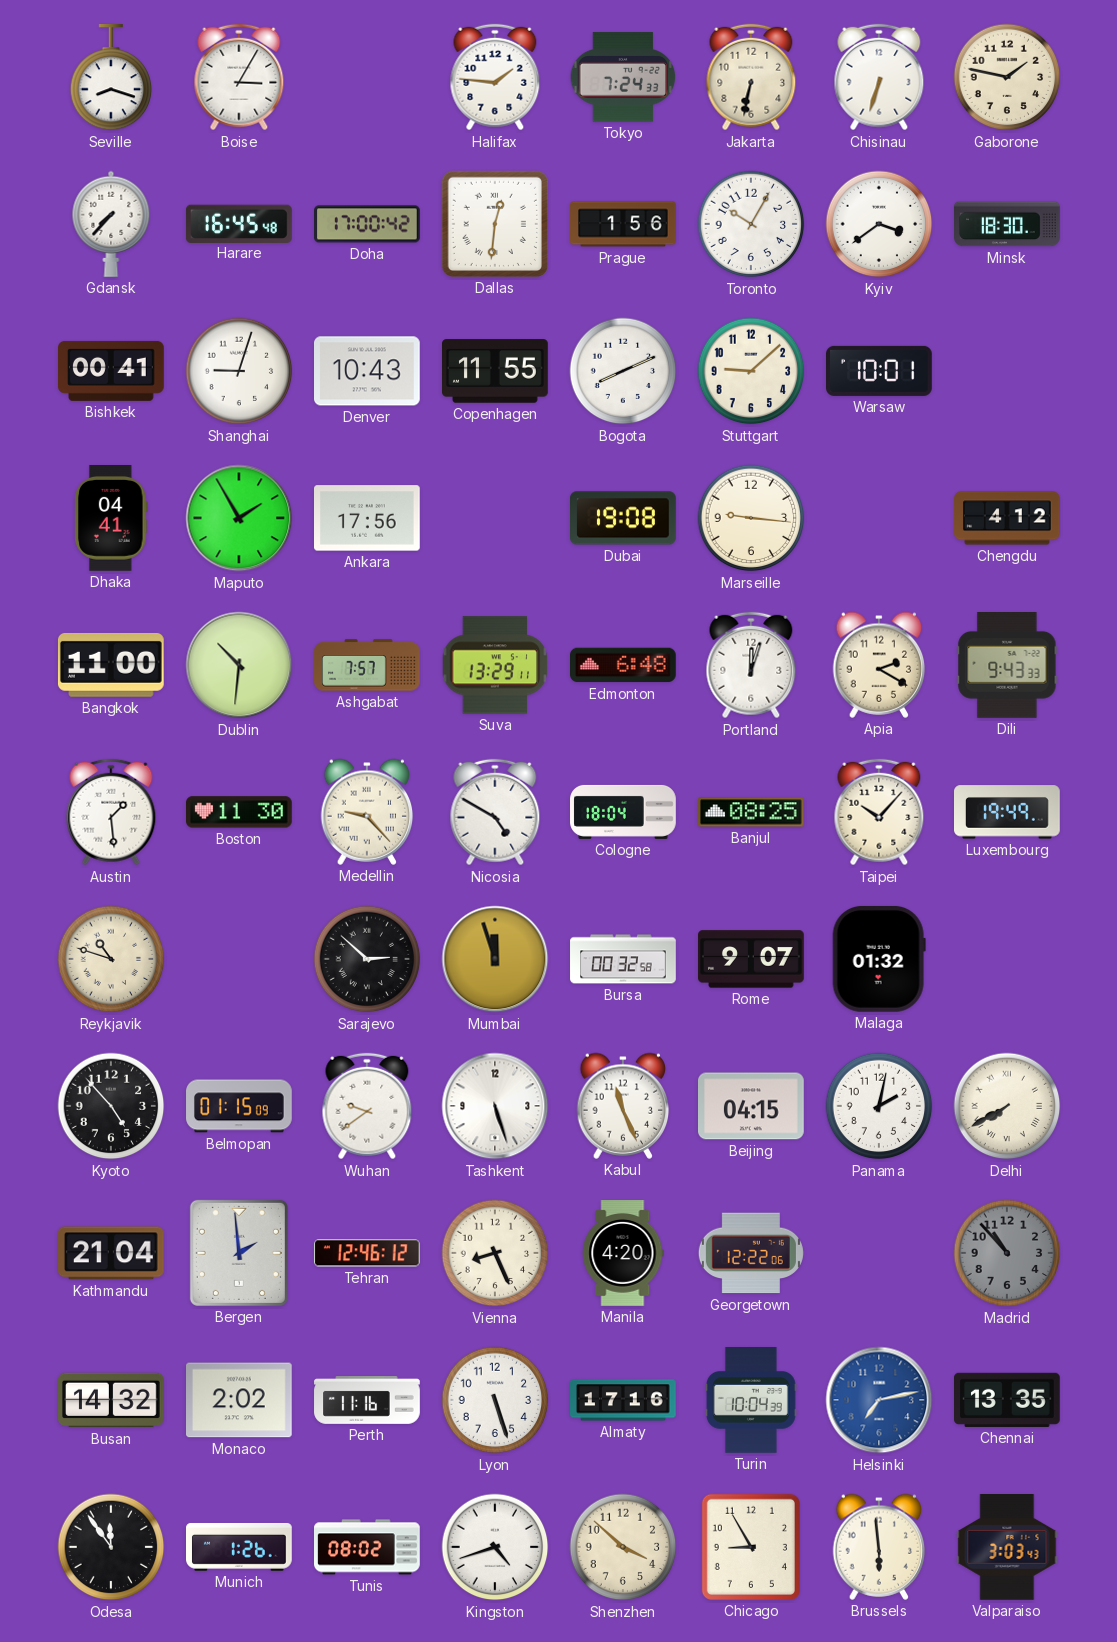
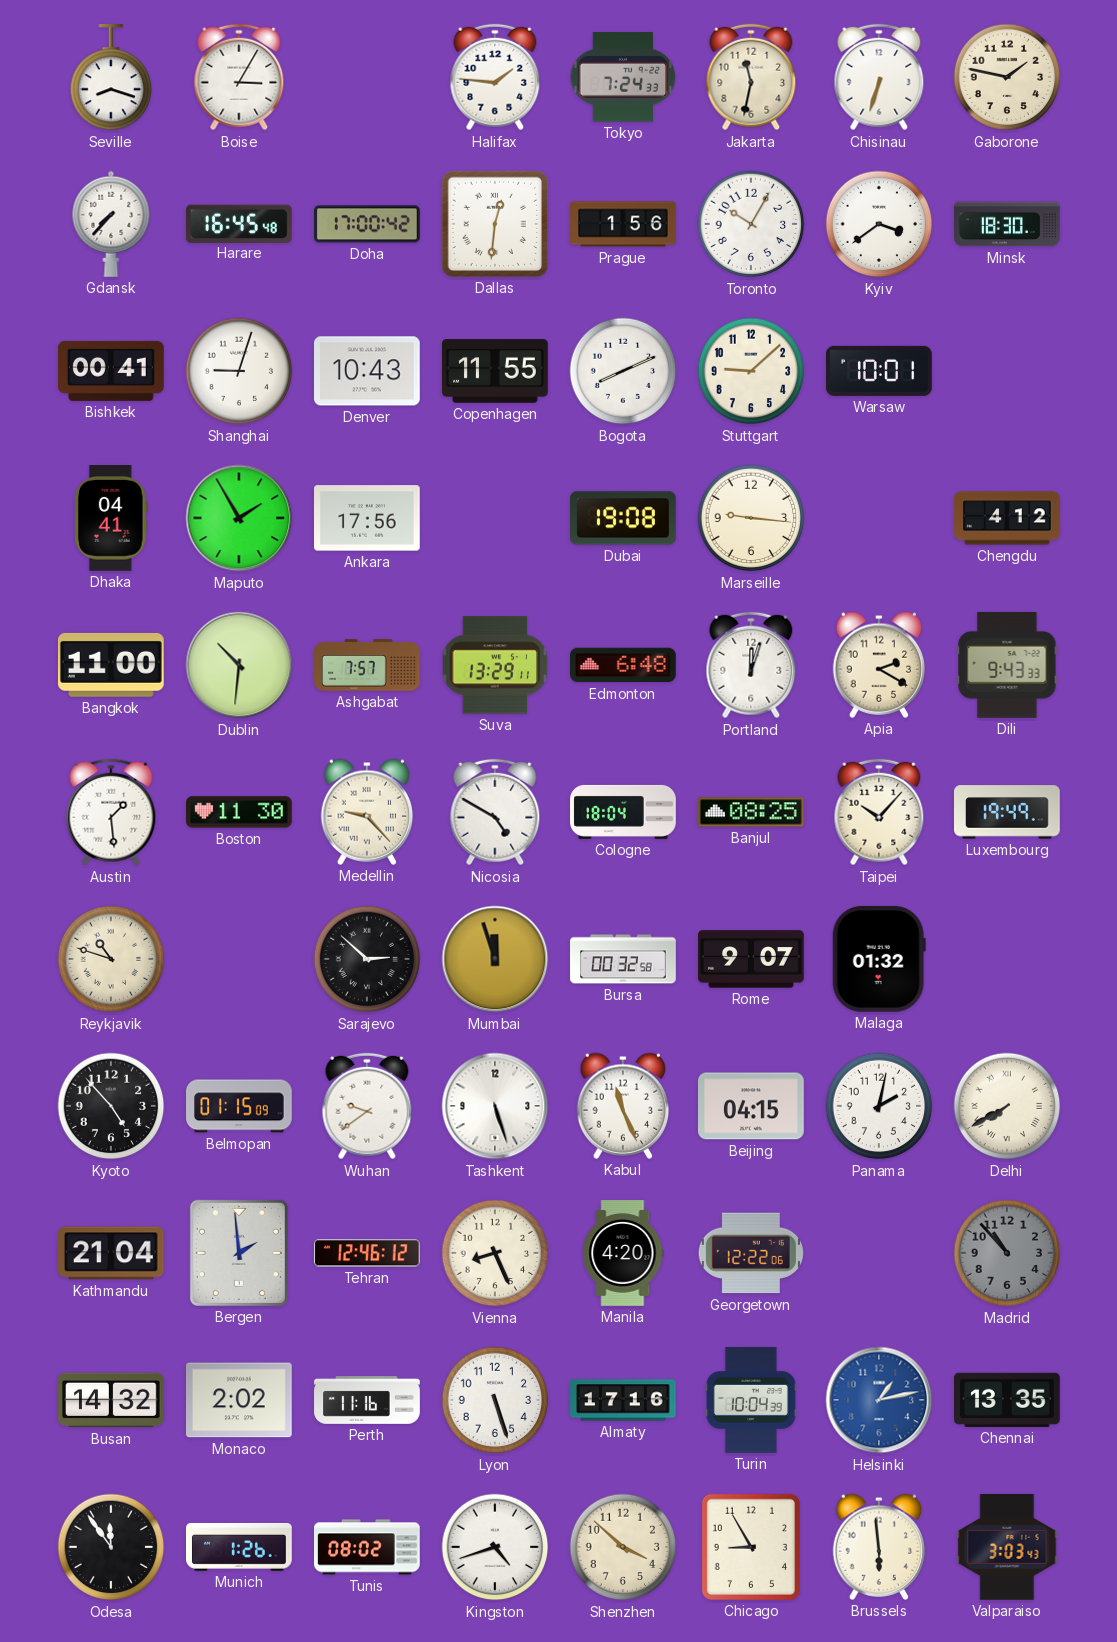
Jakarta: 6:32 -> 11:32
Helsinki: 7:13 -> 1:13
